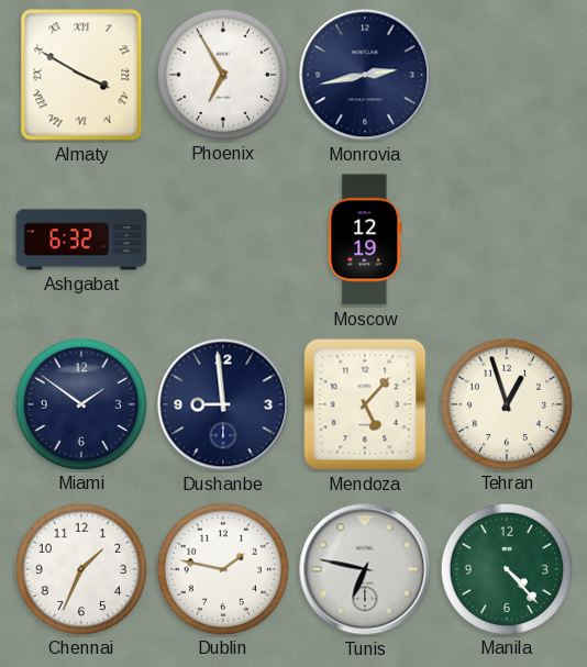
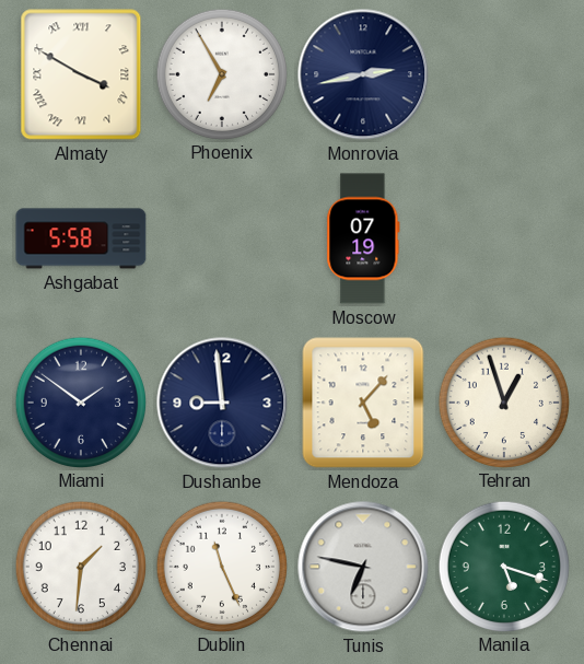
Ashgabat: 6:32 -> 5:58
Moscow: 12:19 -> 07:19
Chennai: 1:34 -> 1:31
Dublin: 1:47 -> 11:26
Manila: 4:23 -> 5:18
